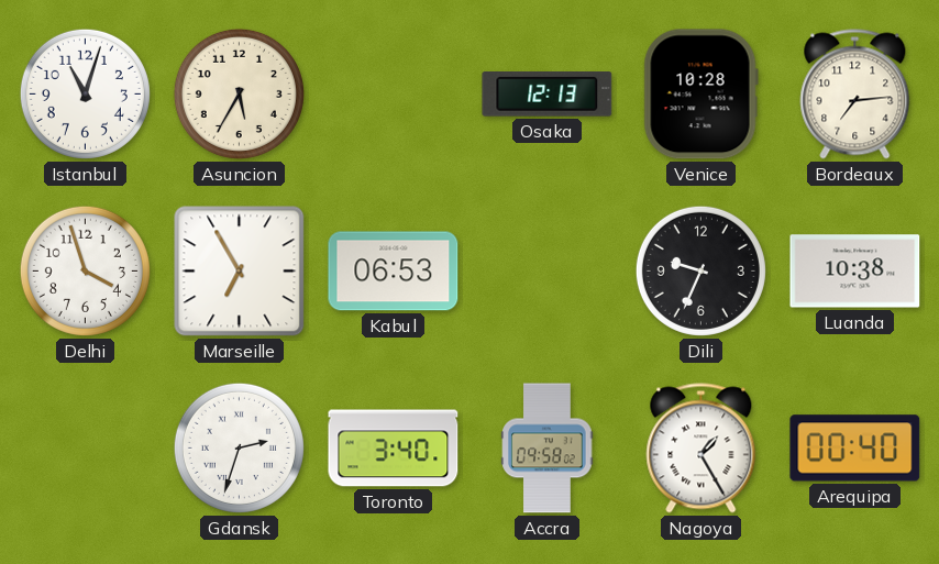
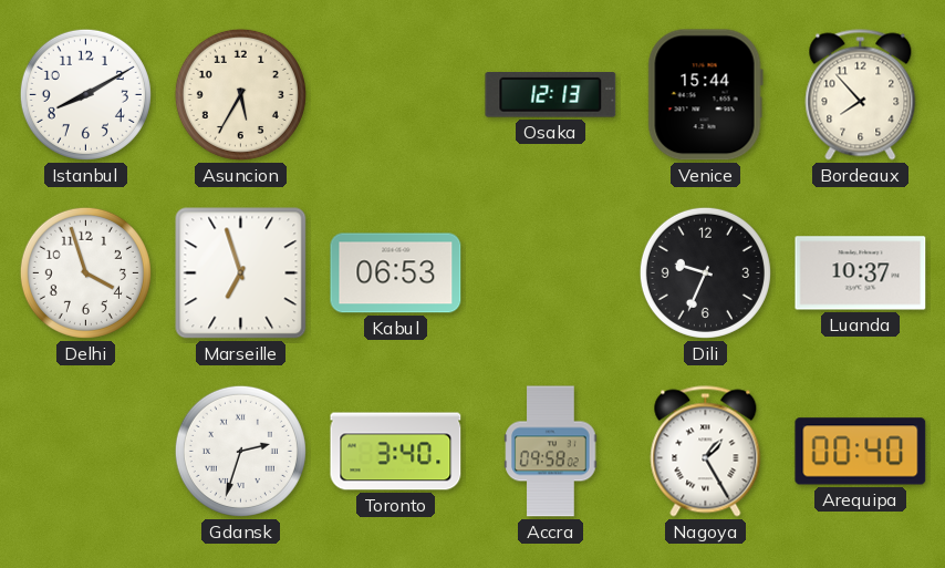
Istanbul: 11:03 -> 8:10
Venice: 10:28 -> 15:44
Bordeaux: 7:14 -> 7:53
Marseille: 6:55 -> 6:57
Luanda: 10:38 -> 10:37
